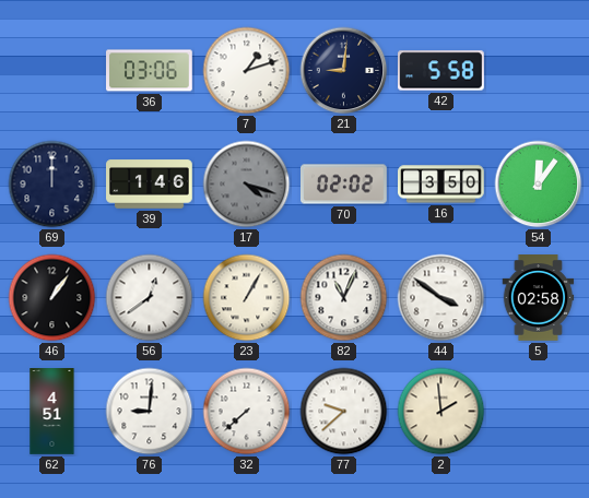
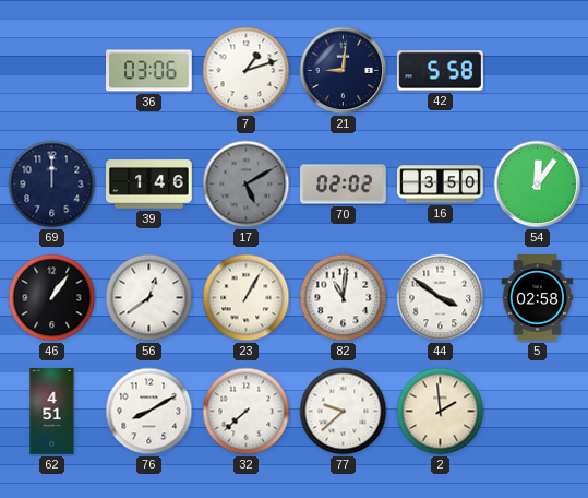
17: 4:18 -> 5:10
82: 11:04 -> 11:01
76: 9:01 -> 8:10
